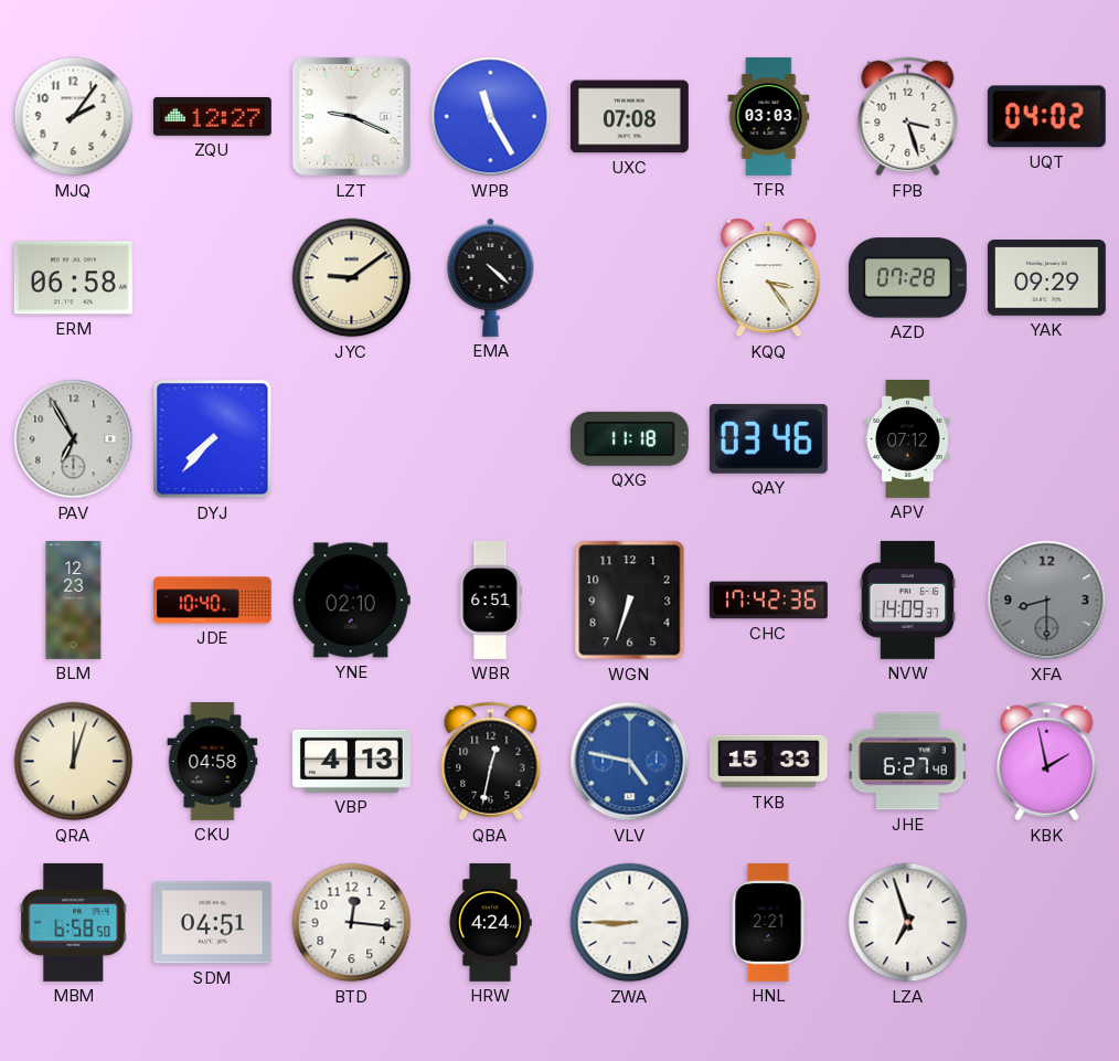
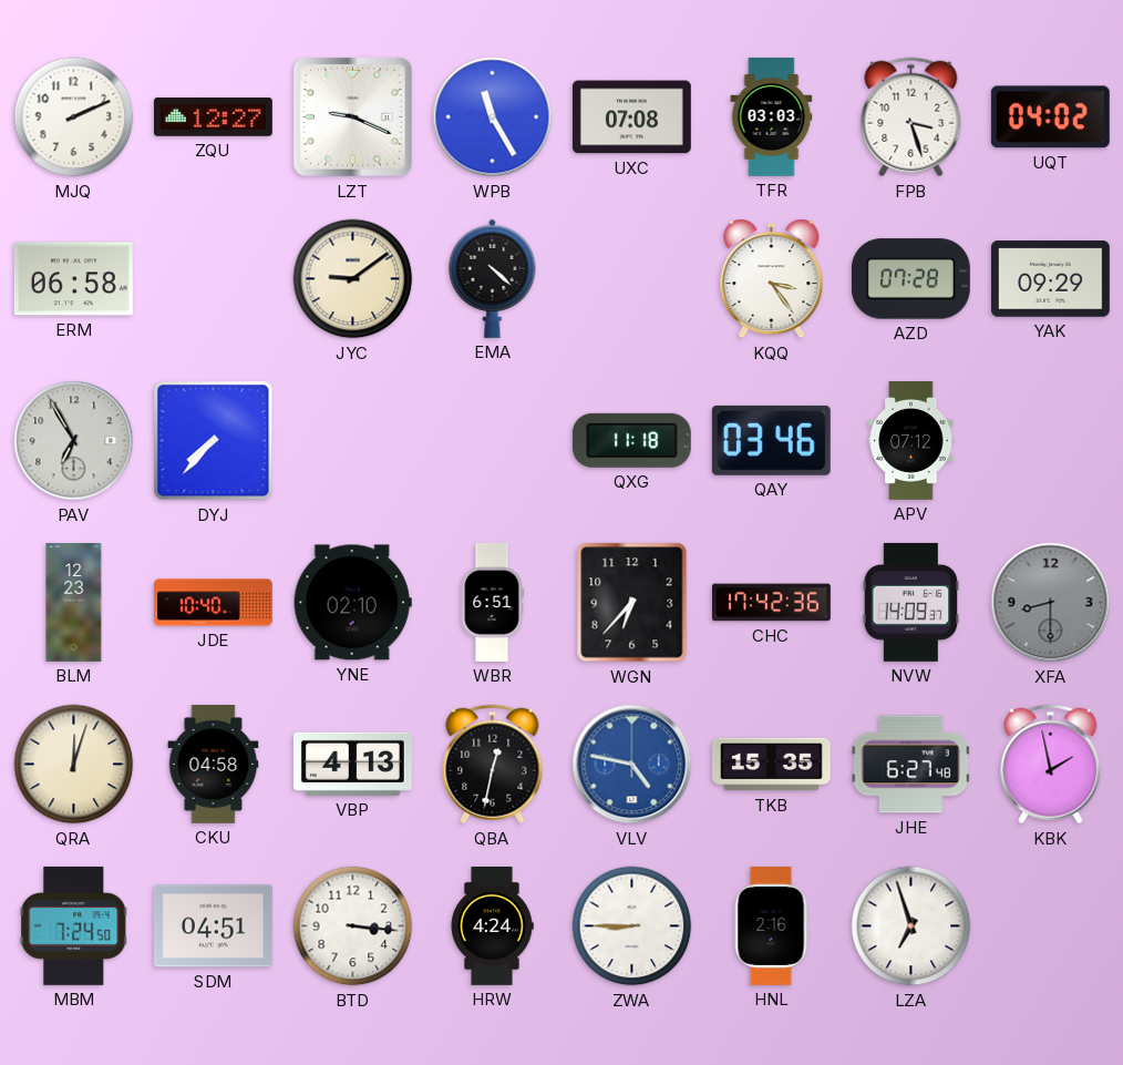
MJQ: 2:06 -> 2:11
WGN: 6:33 -> 6:37
TKB: 15:33 -> 15:35
MBM: 6:58 -> 7:24
BTD: 12:16 -> 3:16
HNL: 2:21 -> 2:16
